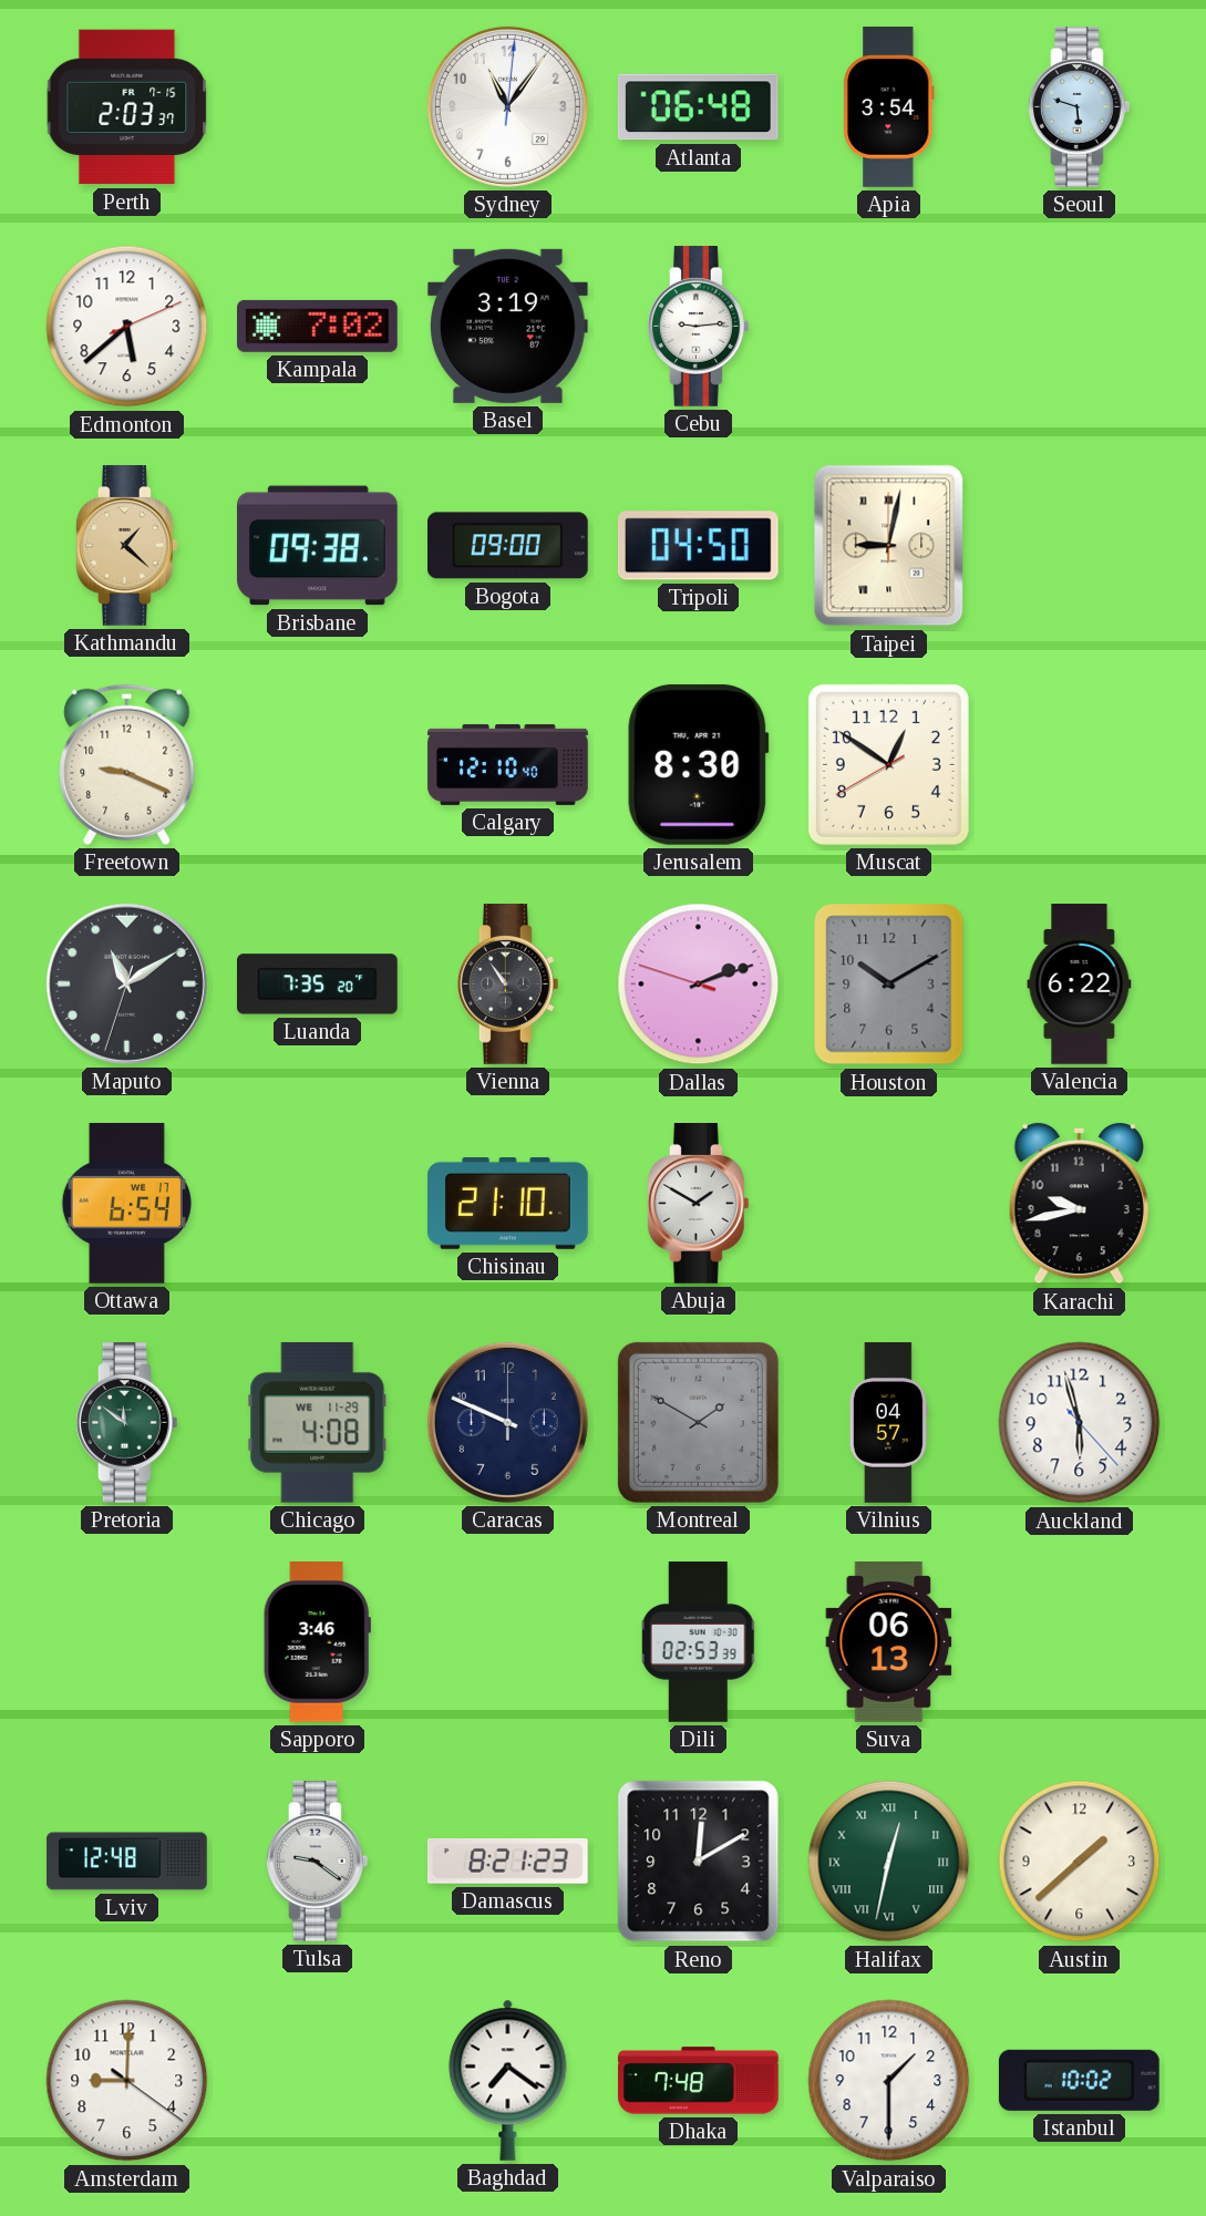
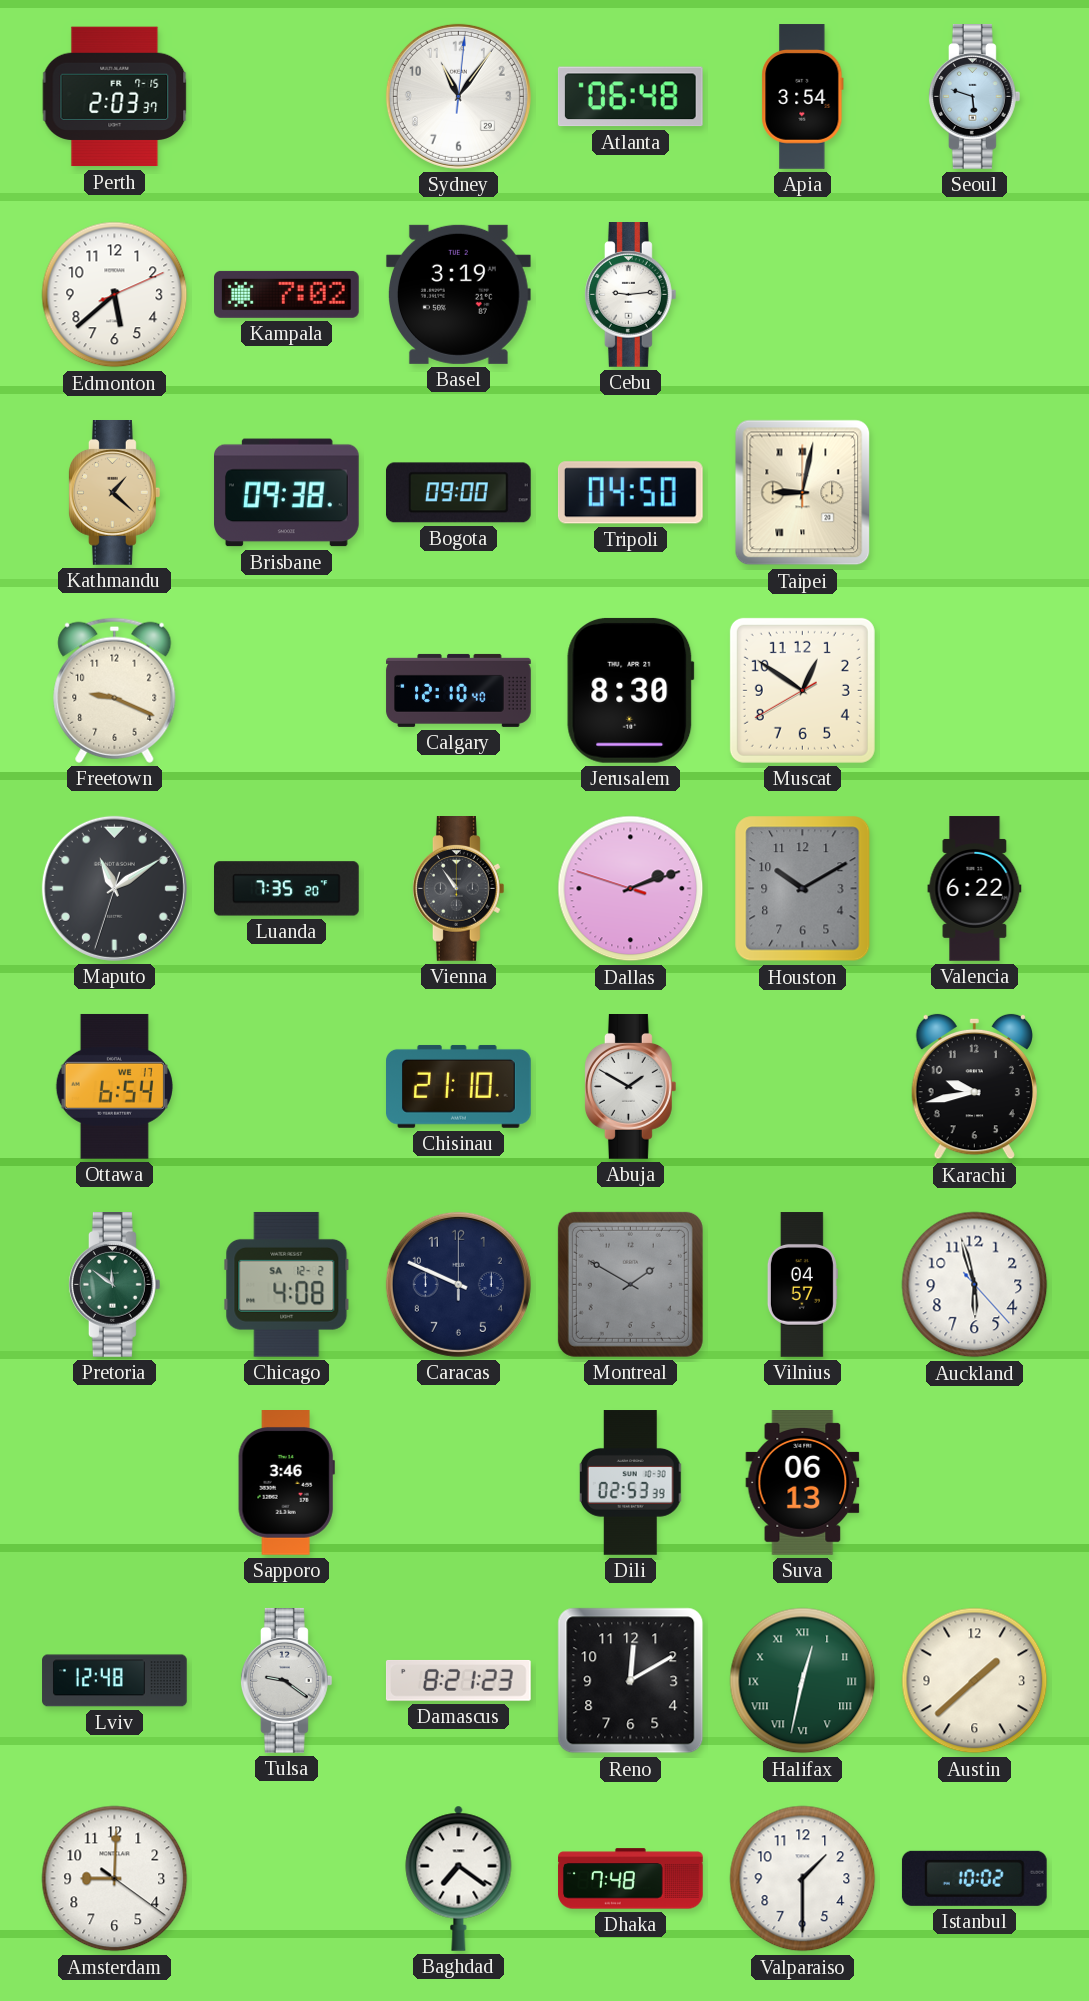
Chicago date: WE 11-29 -> SA 12-2
